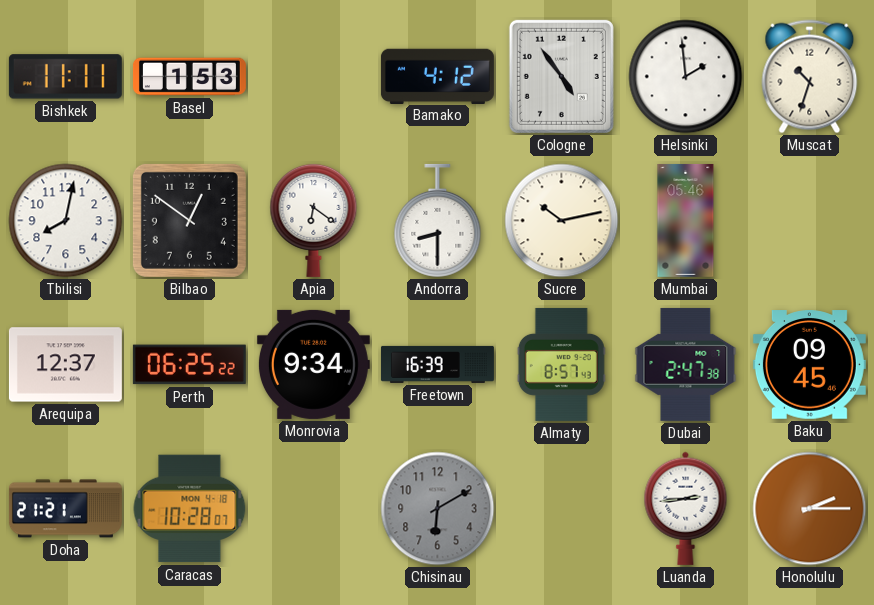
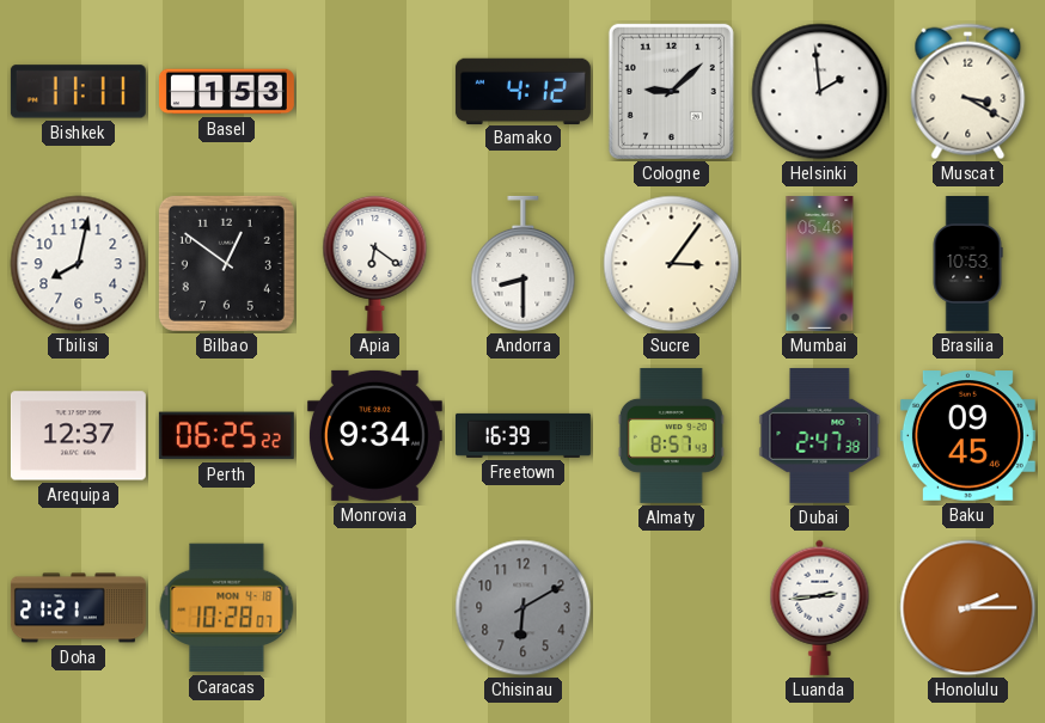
Cologne: 4:54 -> 9:08
Muscat: 10:33 -> 3:20
Sucre: 10:13 -> 3:06
Brasilia: none -> 10:53
